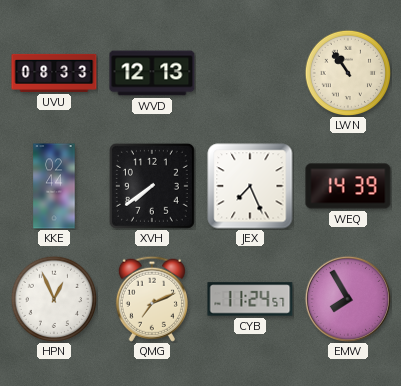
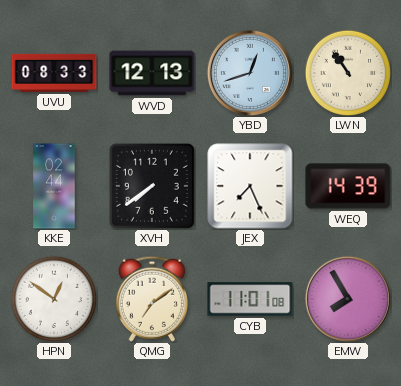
YBD: none -> 12:42
HPN: 12:56 -> 12:51
QMG: 7:11 -> 7:09
CYB: 11:24 -> 11:01
